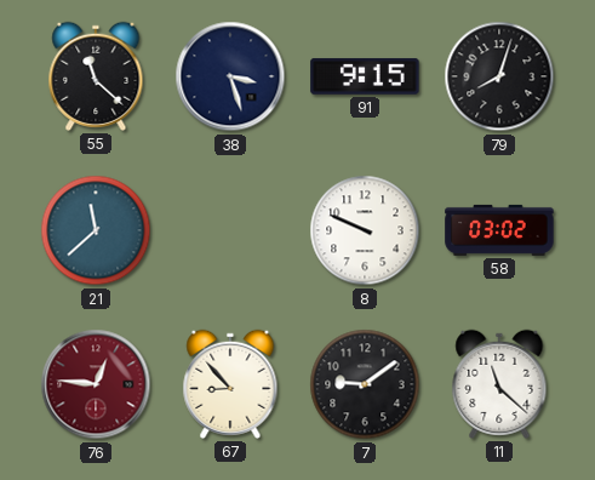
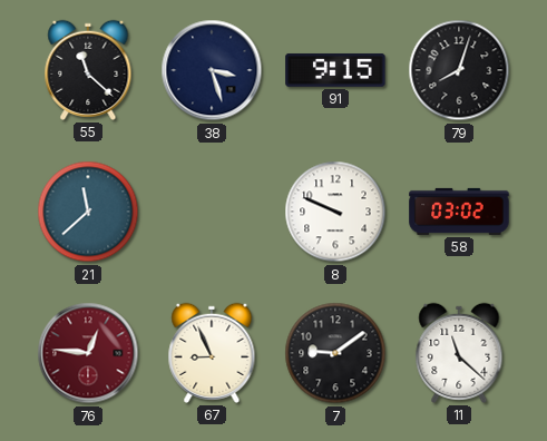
67: 8:53 -> 8:56
